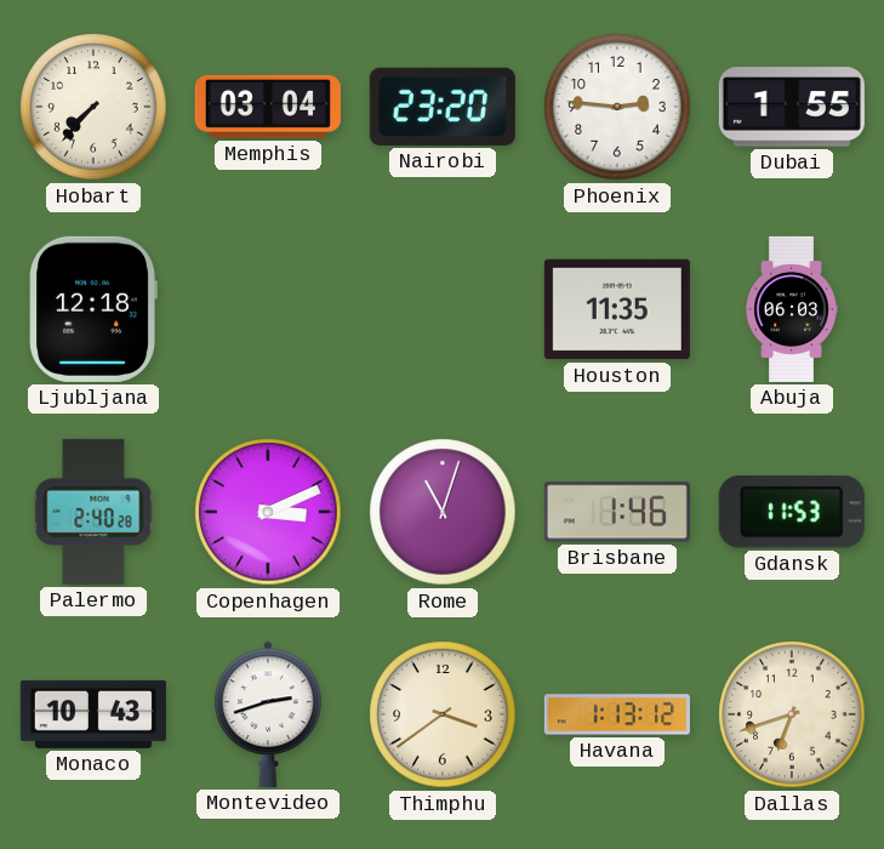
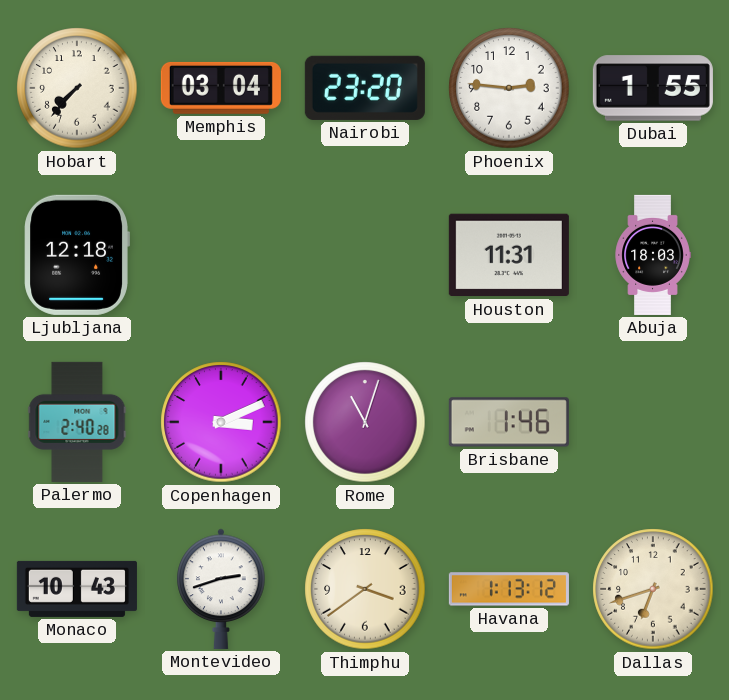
Houston: 11:35 -> 11:31
Abuja: 06:03 -> 18:03
Gdansk: 11:53 -> none
